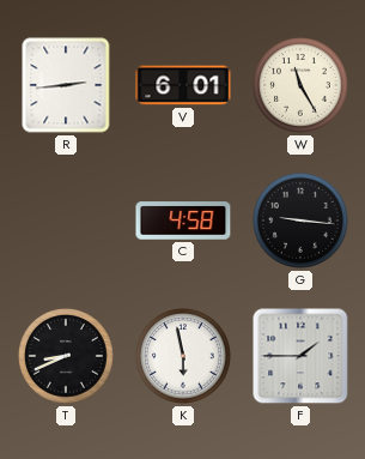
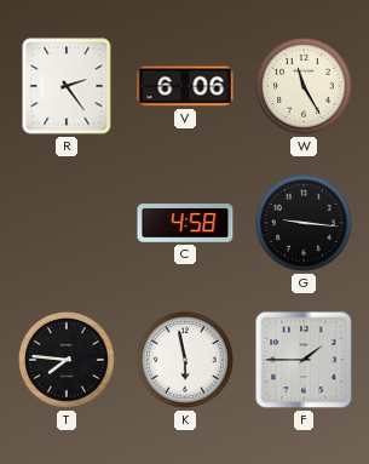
R: 2:44 -> 2:24
V: 6:01 -> 6:06
T: 8:41 -> 7:46
